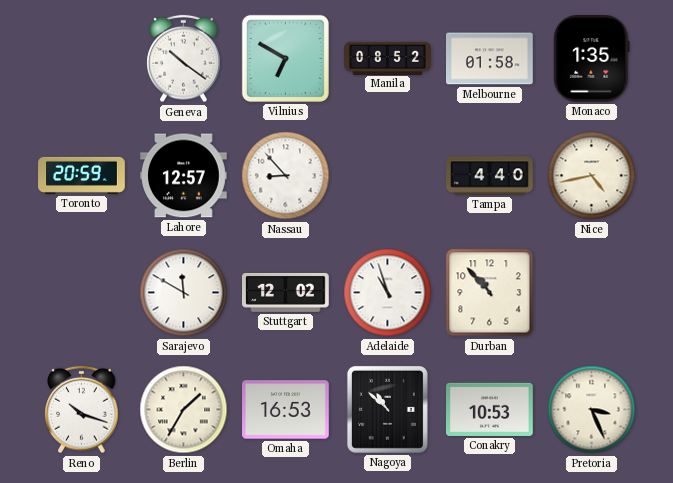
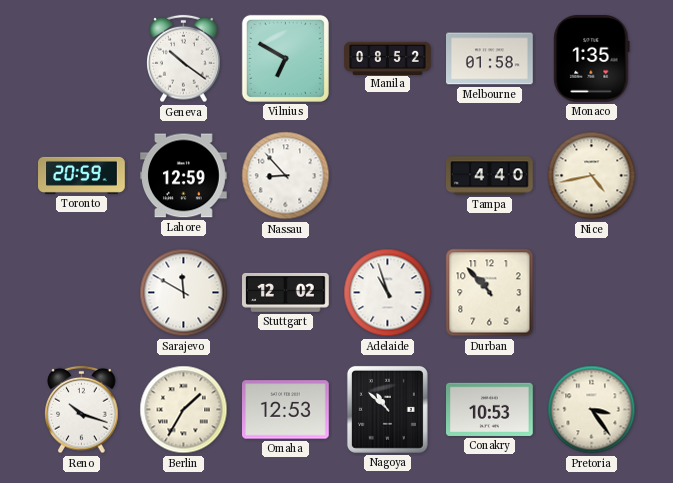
Lahore: 12:57 -> 12:59
Omaha: 16:53 -> 12:53
Pretoria: 3:26 -> 3:24
